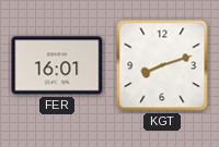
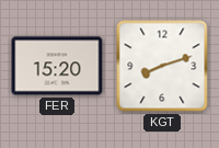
FER: 16:01 -> 15:20
